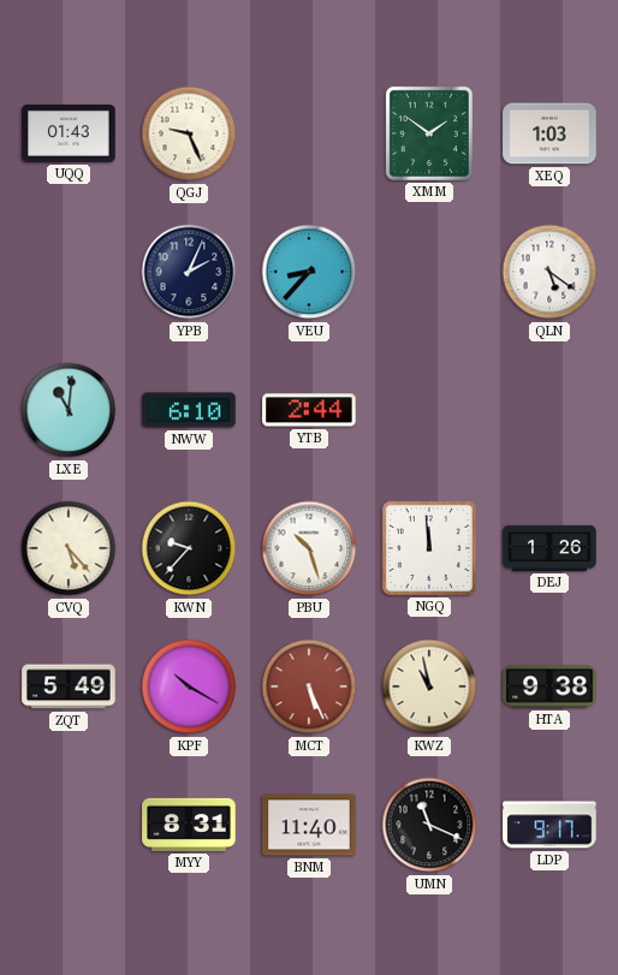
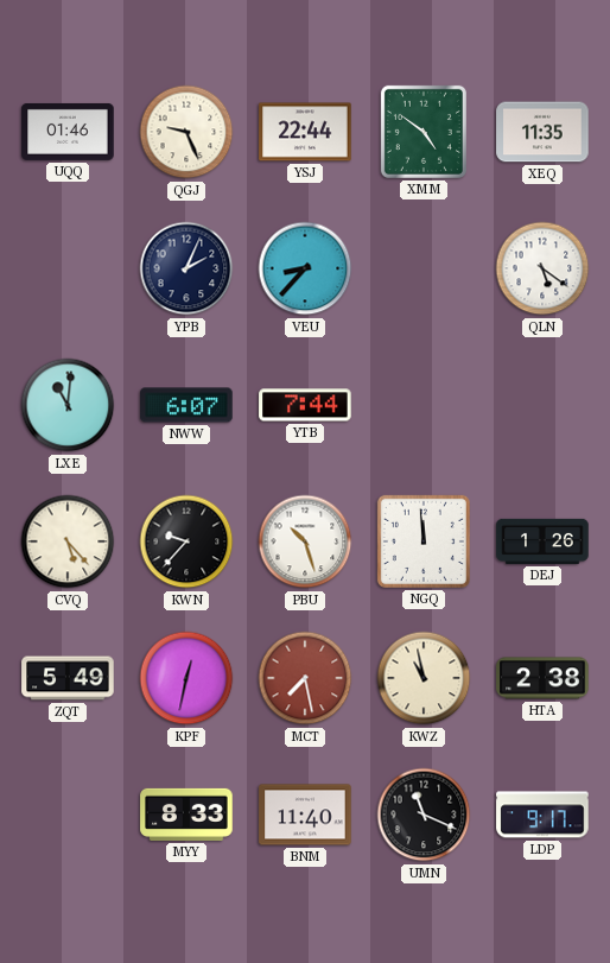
UQQ: 01:43 -> 01:46
YSJ: none -> 22:44
XMM: 1:51 -> 4:51
XEQ: 1:03 -> 11:35
NWW: 6:10 -> 6:07
YTB: 2:44 -> 7:44
KPF: 10:20 -> 12:32
MCT: 5:26 -> 7:28
HTA: 9:38 -> 2:38
MYY: 8:31 -> 8:33
